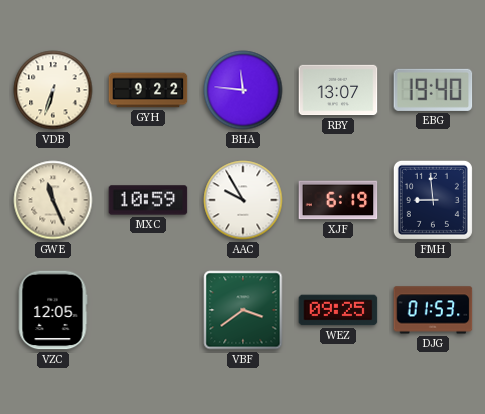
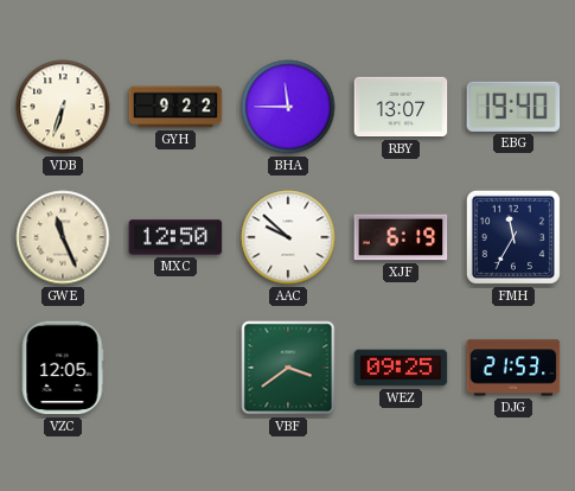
BHA: 11:46 -> 11:45
MXC: 10:59 -> 12:50
AAC: 9:55 -> 9:52
FMH: 8:59 -> 11:35
DJG: 01:53 -> 21:53
